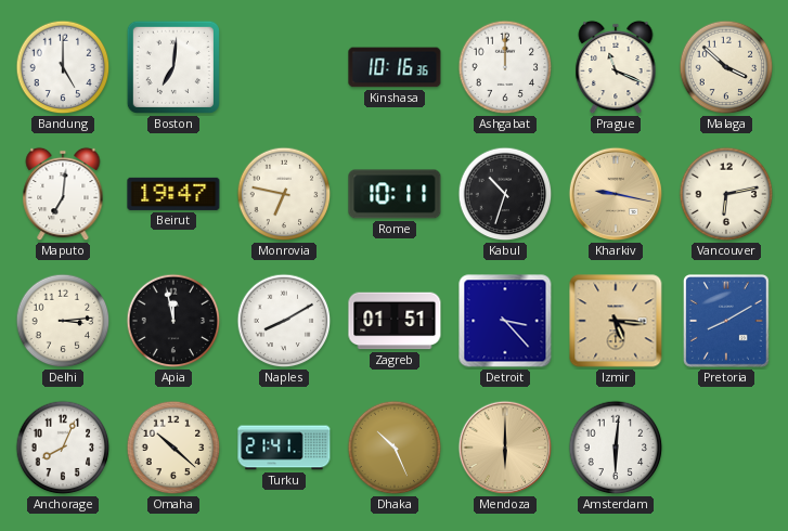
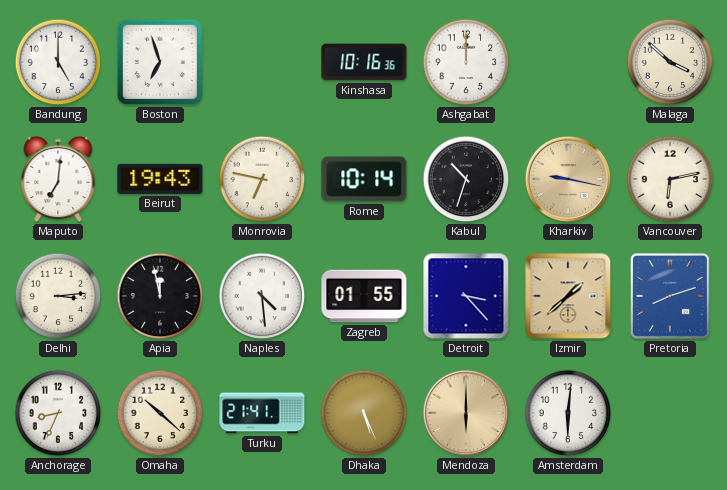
Boston: 7:01 -> 6:57
Prague: 11:19 -> none
Beirut: 19:47 -> 19:43
Rome: 10:11 -> 10:14
Naples: 8:10 -> 4:29
Zagreb: 01:51 -> 01:55
Izmir: 5:16 -> 1:38
Pretoria: 8:10 -> 8:12
Anchorage: 8:04 -> 8:34
Dhaka: 10:26 -> 5:26
